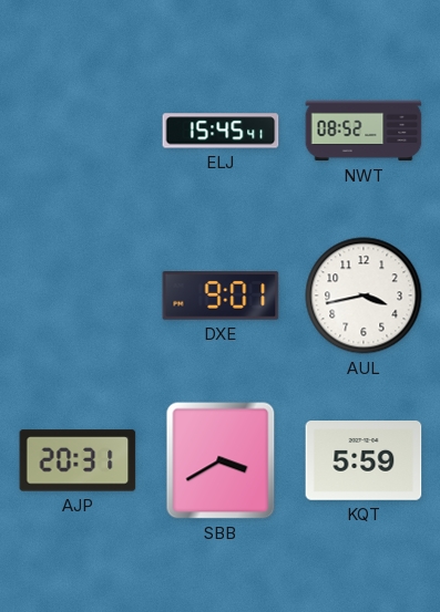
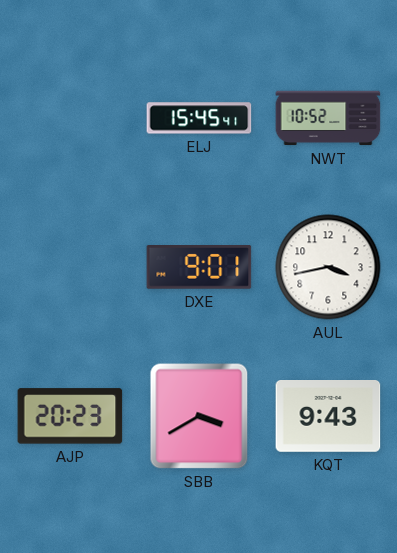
NWT: 08:52 -> 10:52
AJP: 20:31 -> 20:23
KQT: 5:59 -> 9:43
